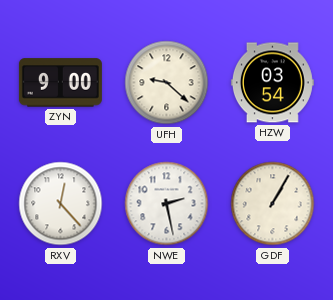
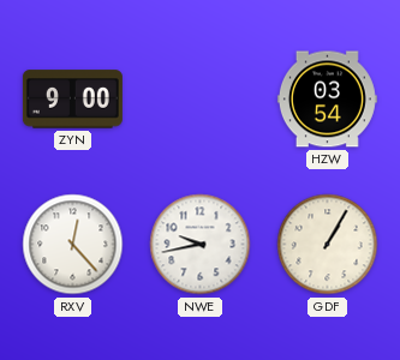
UFH: 9:22 -> none
NWE: 2:28 -> 9:43
